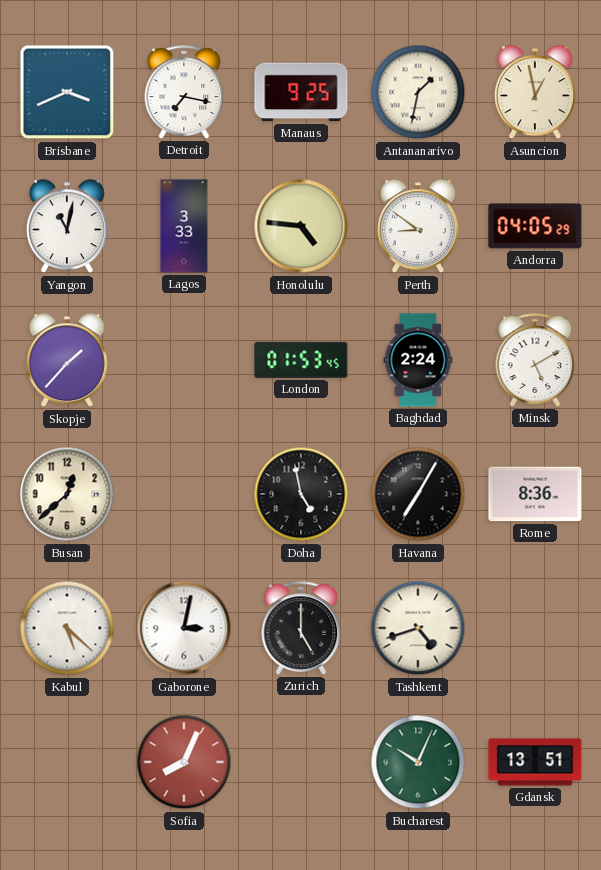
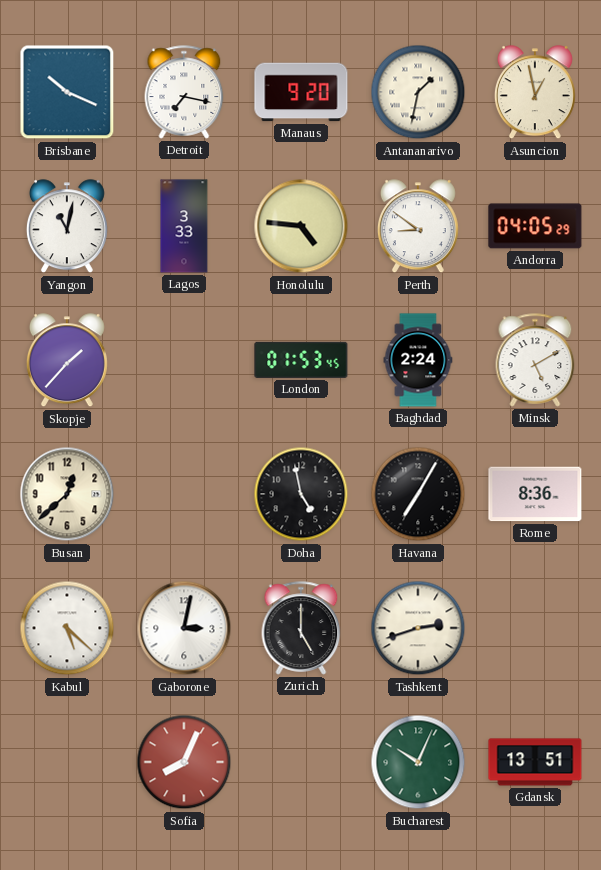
Brisbane: 3:41 -> 10:19
Manaus: 9:25 -> 9:20
Tashkent: 4:42 -> 2:42
